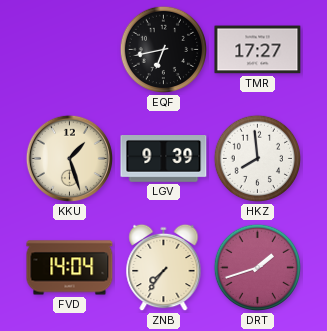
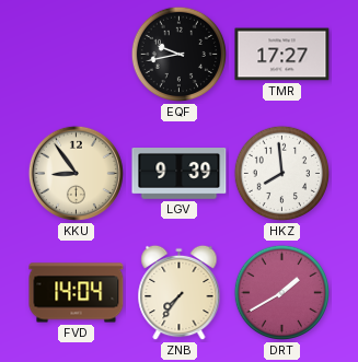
EQF: 6:43 -> 9:43
KKU: 1:27 -> 8:54
DRT: 1:42 -> 1:40
